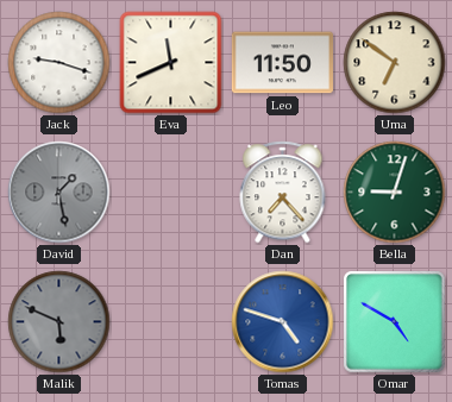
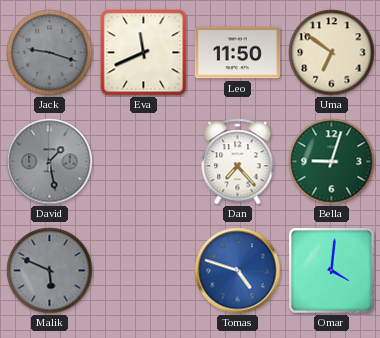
Jack dial: white -> grey
Omar: 4:50 -> 4:01
